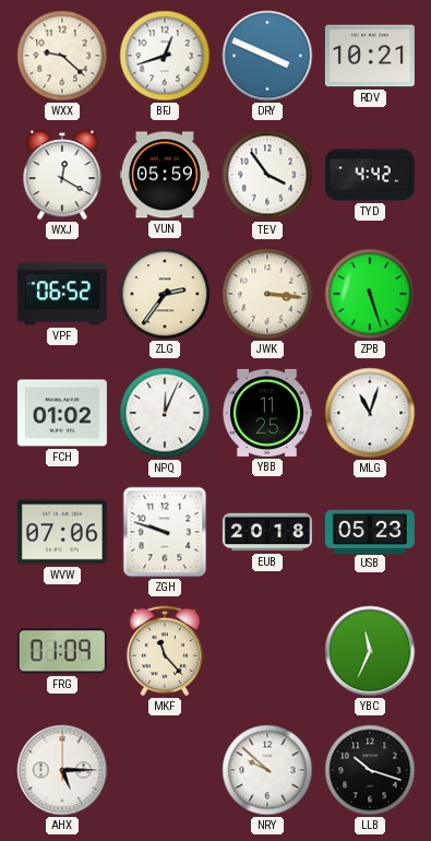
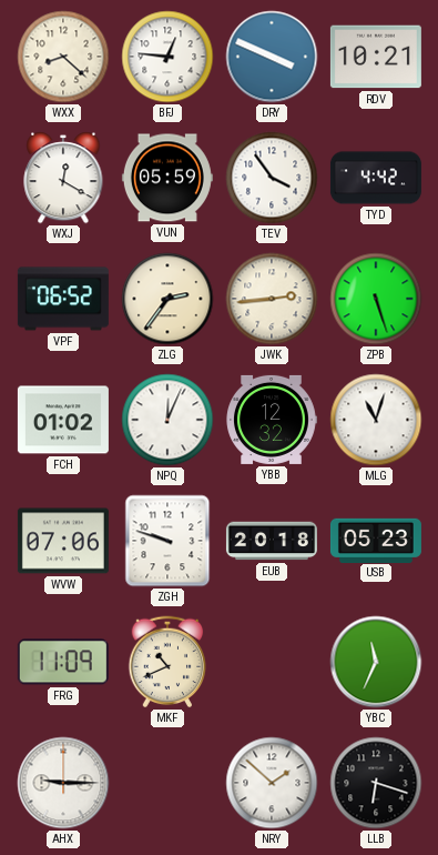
WXX: 9:22 -> 8:22
BFJ: 12:42 -> 12:46
JWK: 3:16 -> 2:44
YBB: 11:25 -> 12:32
FRG: 01:09 -> 11:09
MKF: 11:23 -> 10:41
AHX: 5:15 -> 9:15
NRY: 9:52 -> 1:52
LLB: 10:18 -> 6:18
